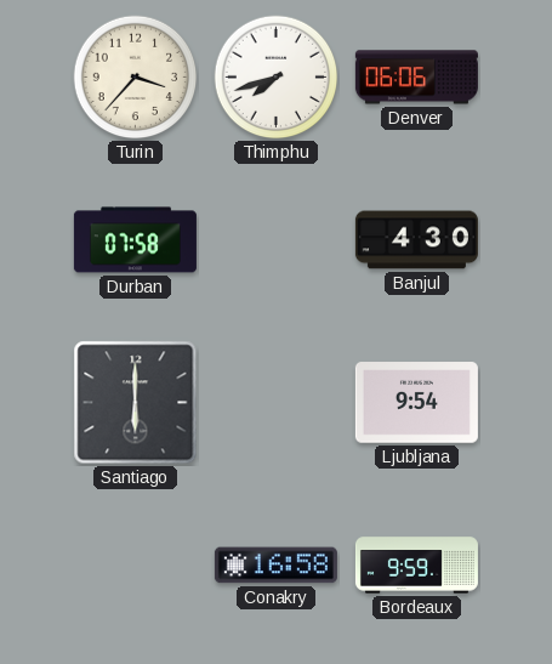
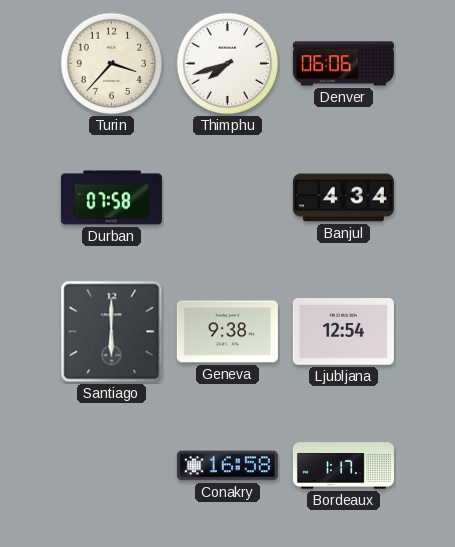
Banjul: 4:30 -> 4:34
Geneva: none -> 9:38
Ljubljana: 9:54 -> 12:54
Bordeaux: 9:59 -> 1:17
